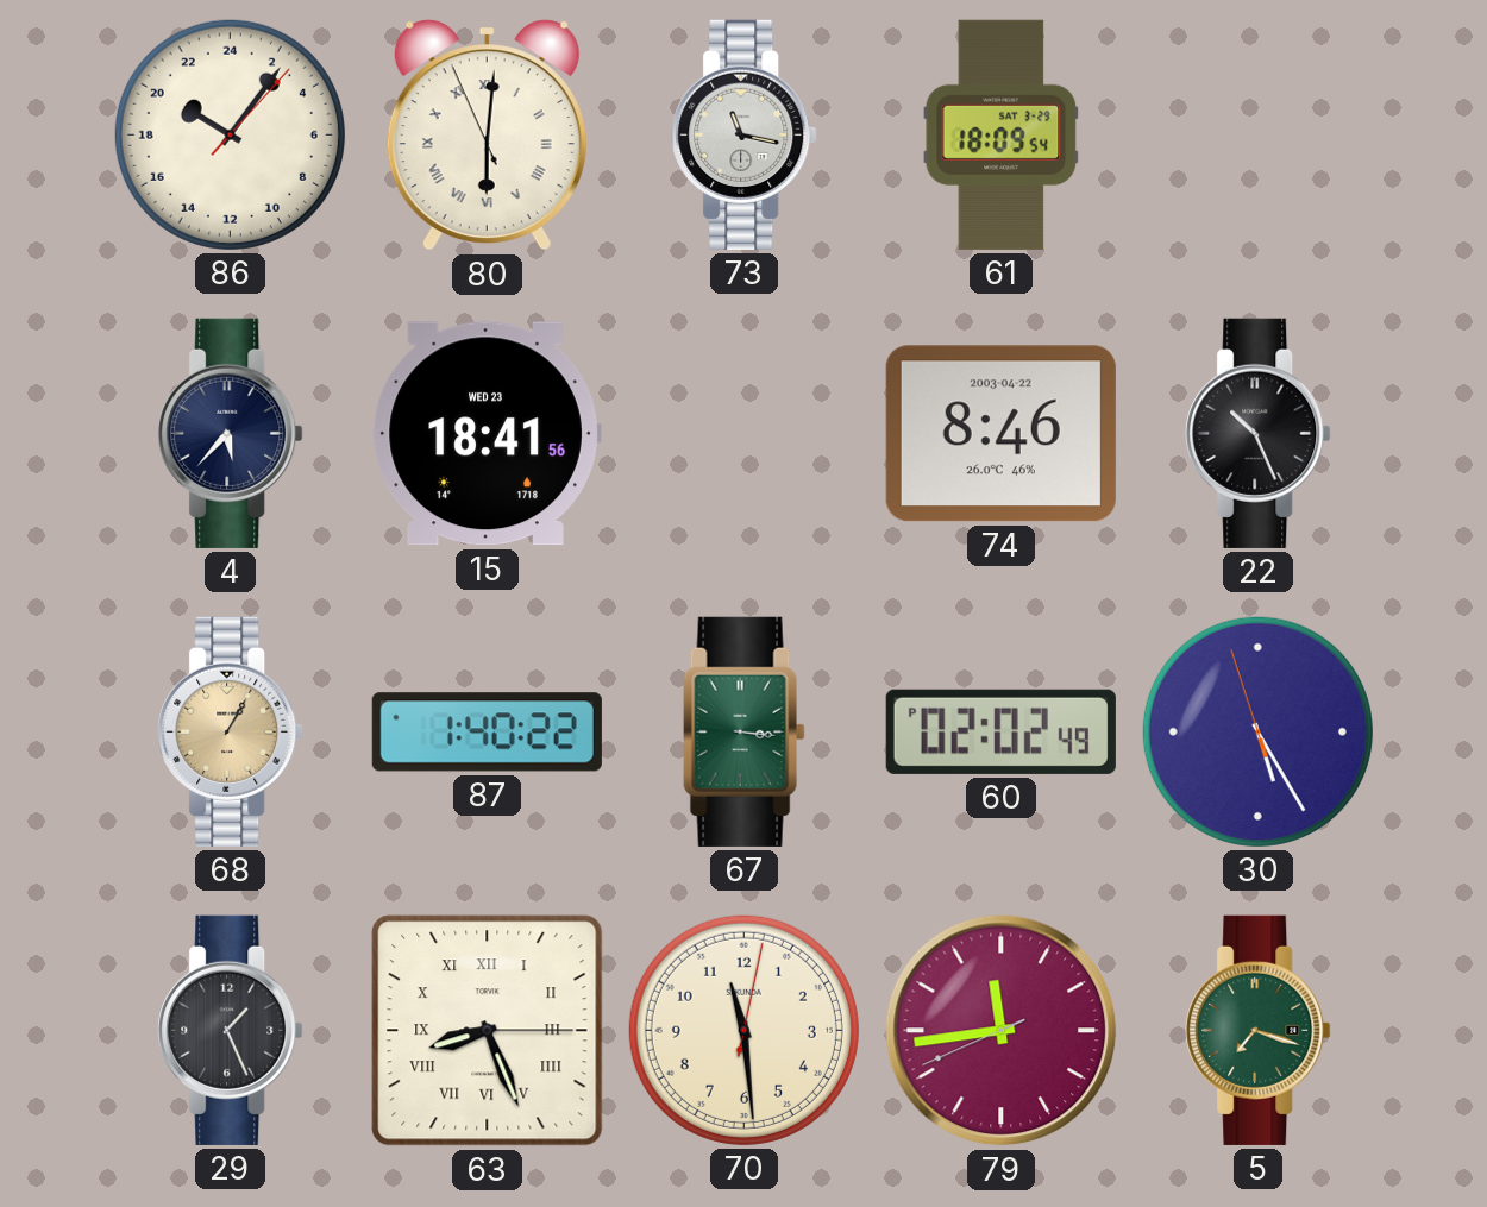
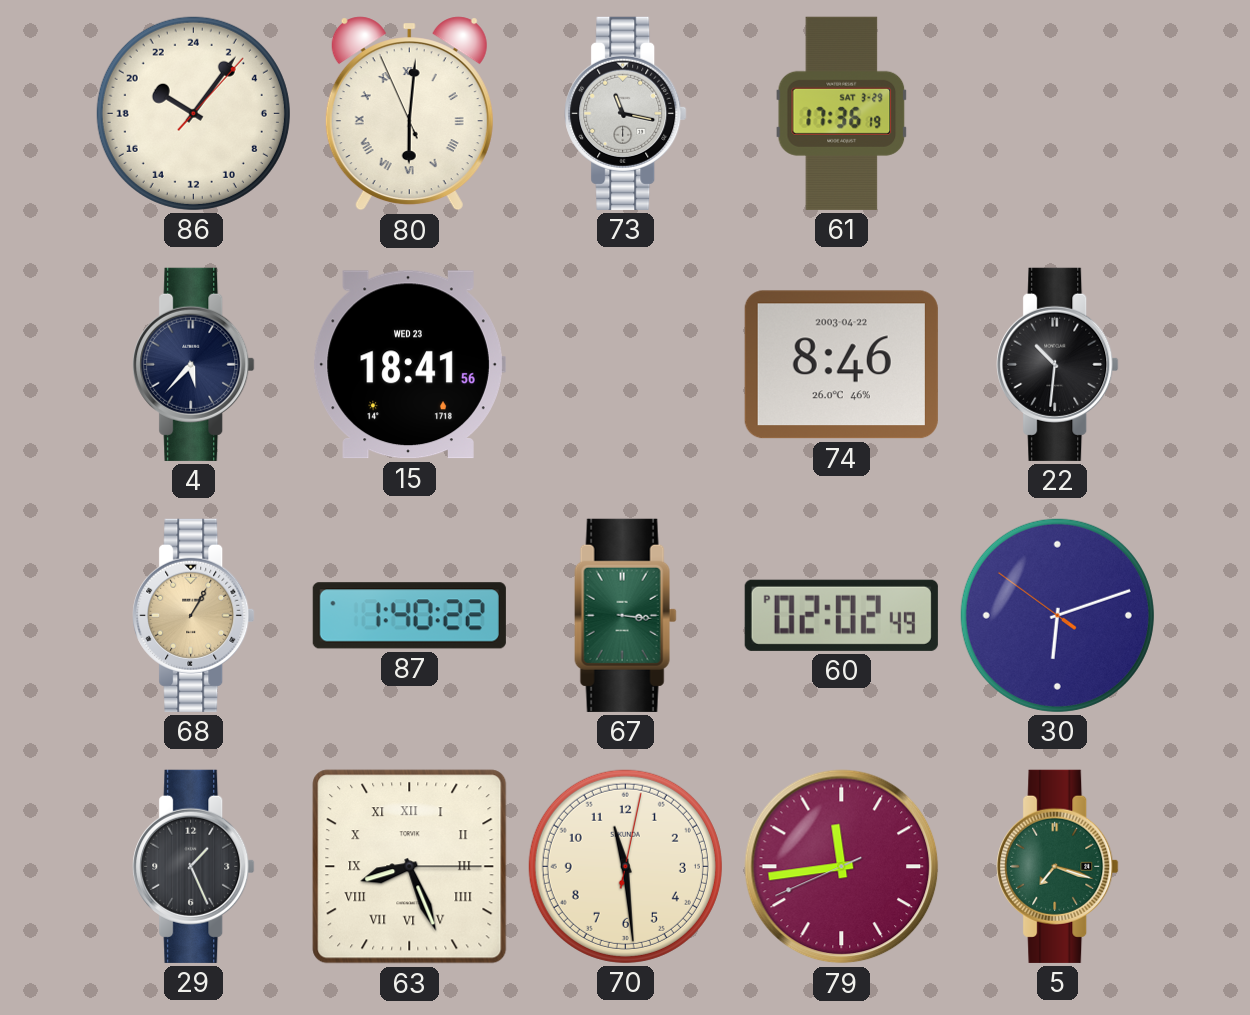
61: 18:09 -> 17:36
22: 10:26 -> 10:31
30: 5:24 -> 6:11
